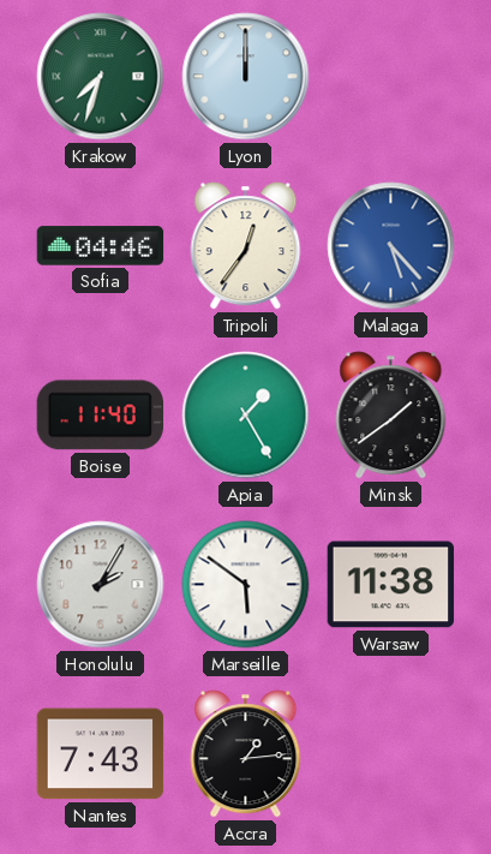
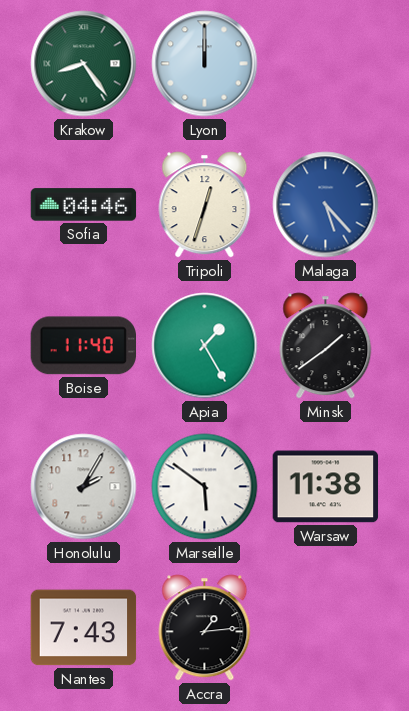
Krakow: 7:33 -> 8:24
Tripoli: 12:36 -> 12:33
